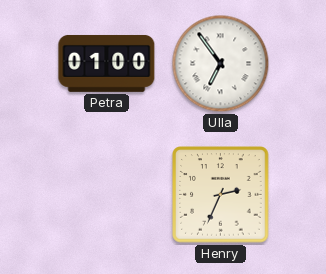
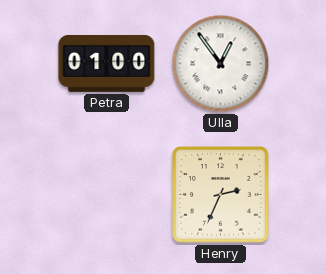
Ulla: 6:54 -> 12:54
